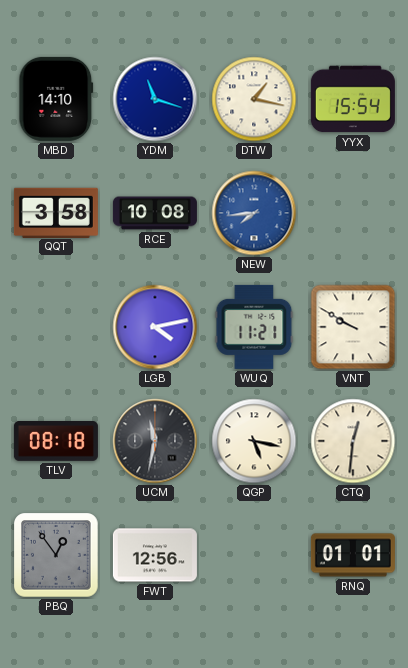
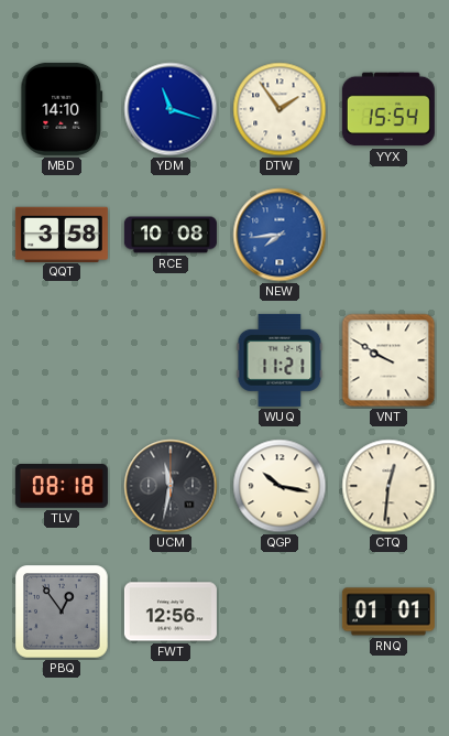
DTW: 1:17 -> 1:54
LGB: 4:13 -> none
QGP: 5:17 -> 10:17
